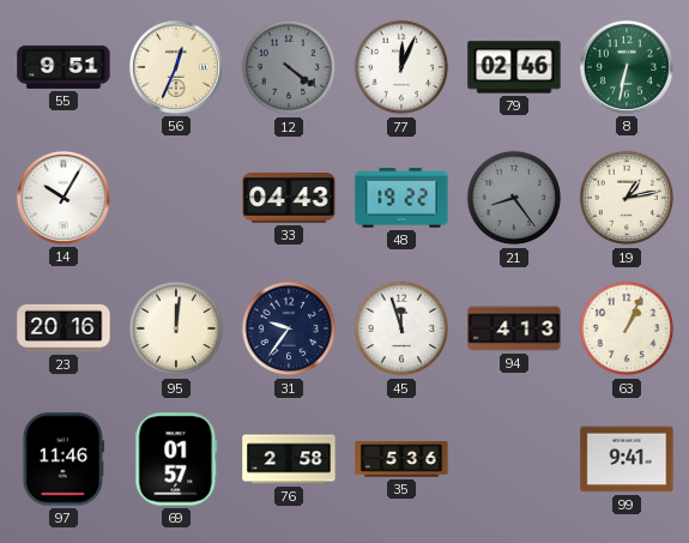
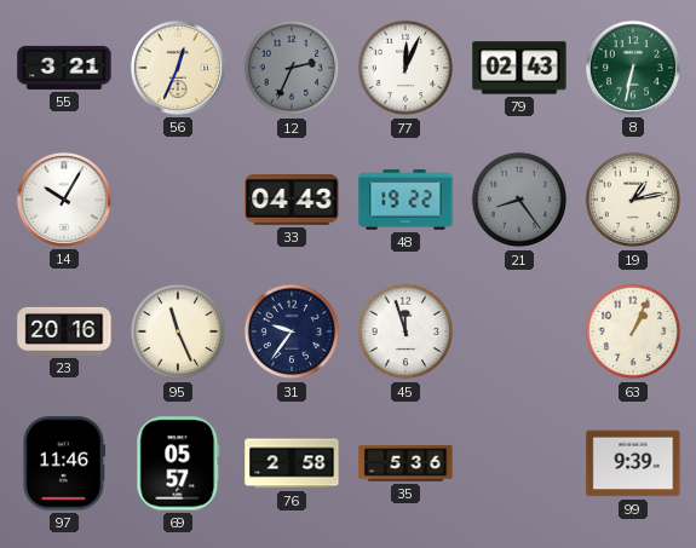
55: 9:51 -> 3:21
12: 4:21 -> 2:34
79: 02:46 -> 02:43
95: 12:01 -> 11:26
94: 4:13 -> none
69: 01:57 -> 05:57
99: 9:41 -> 9:39
